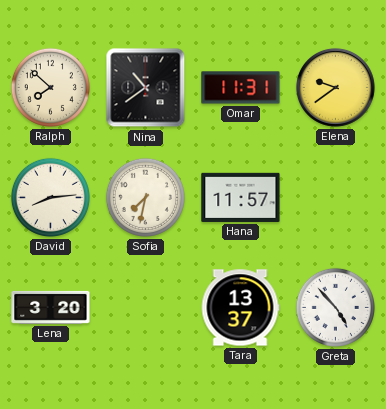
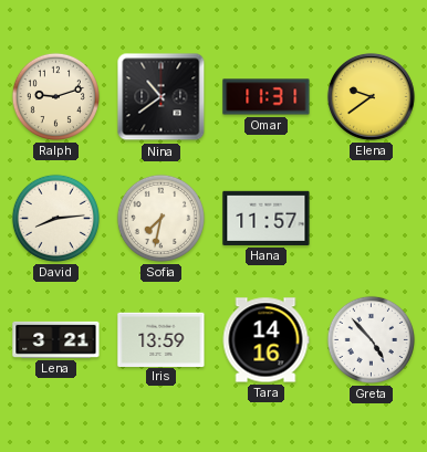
Ralph: 7:52 -> 9:12
Lena: 3:20 -> 3:21
Iris: none -> 13:59
Tara: 13:37 -> 14:16
